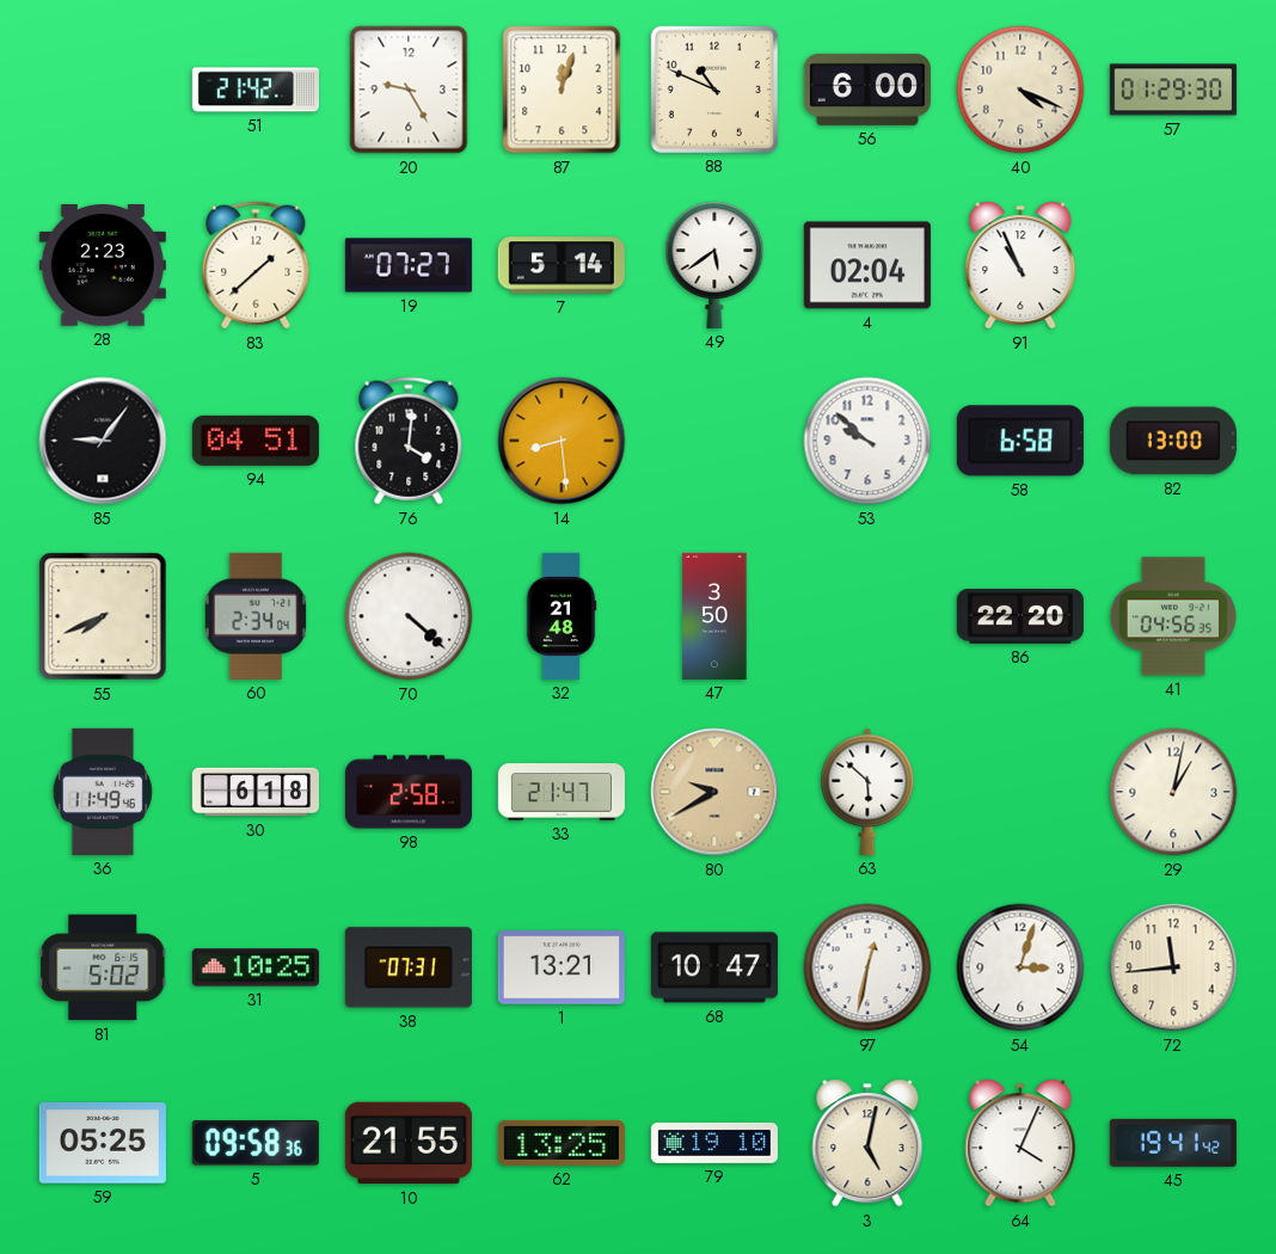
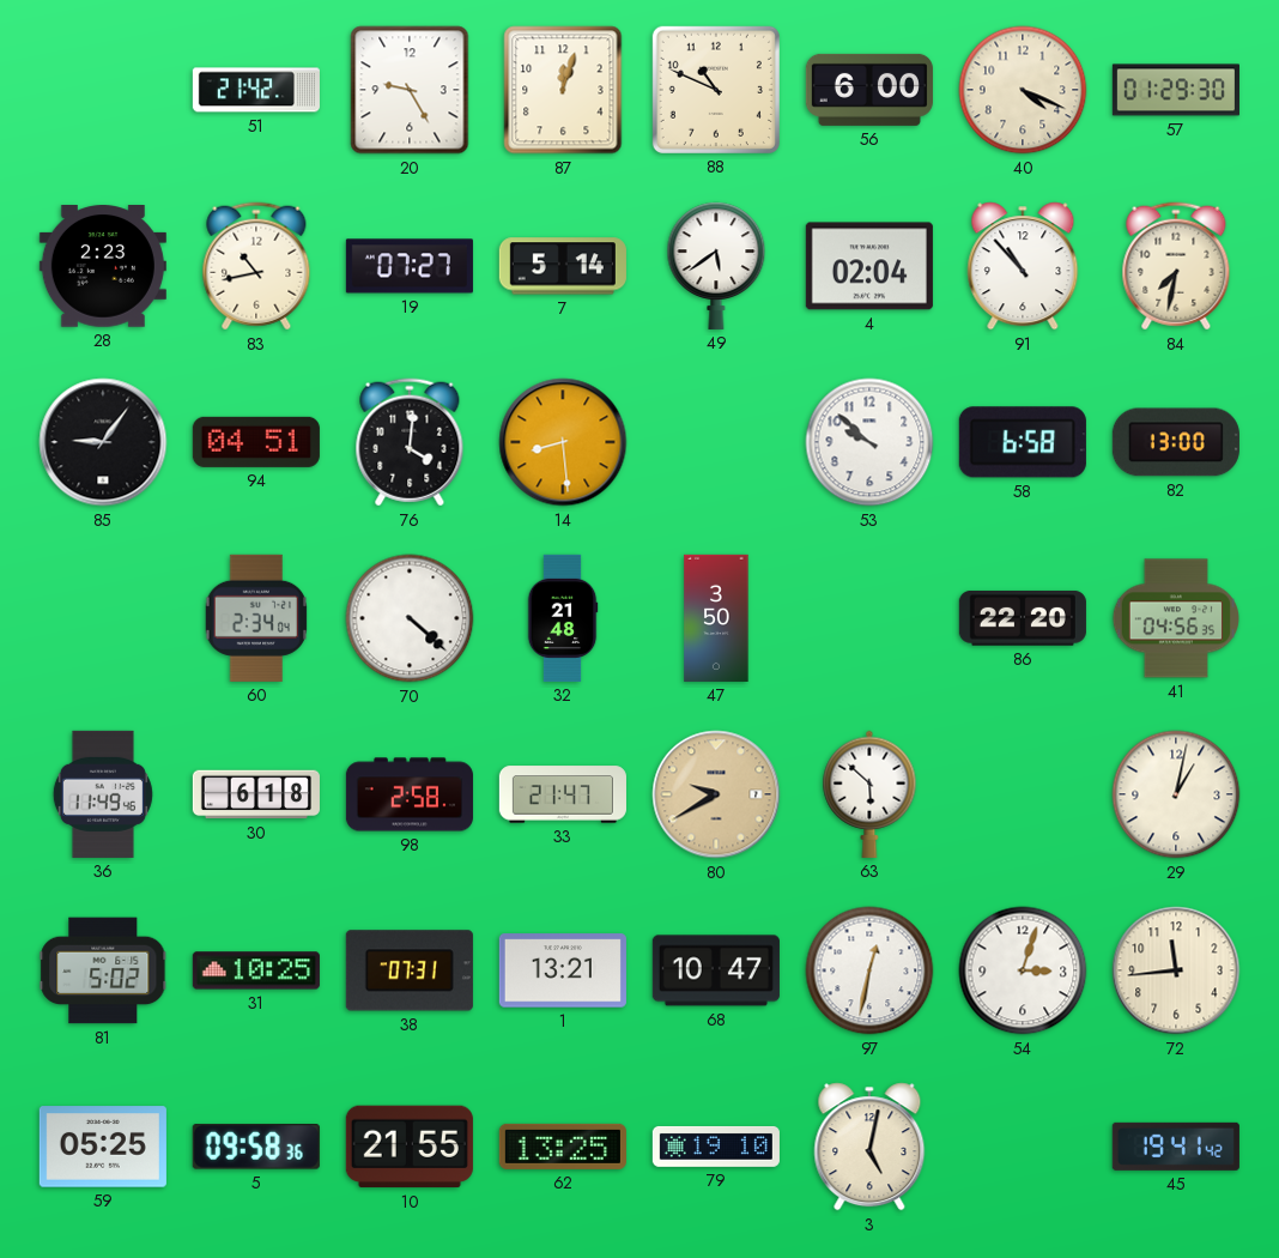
83: 1:38 -> 10:43
91: 10:56 -> 10:53
84: none -> 7:32
55: 7:41 -> none
64: 4:04 -> none
